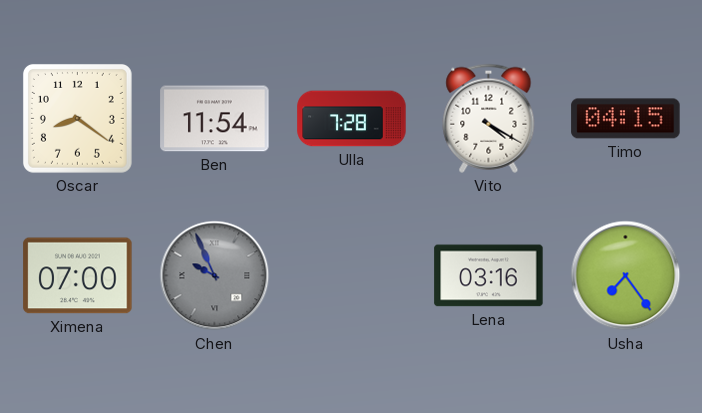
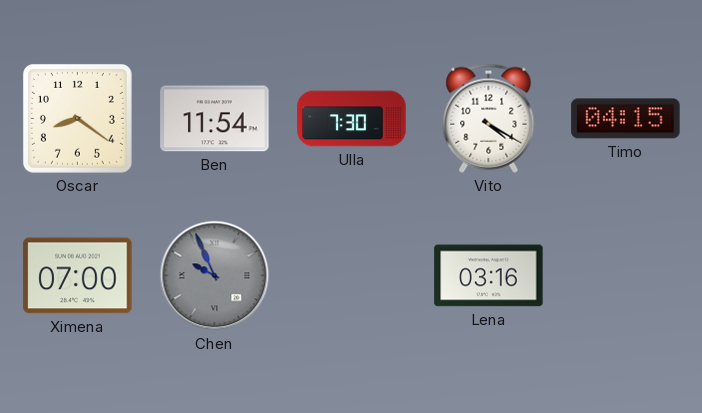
Ulla: 7:28 -> 7:30
Usha: 7:24 -> none
